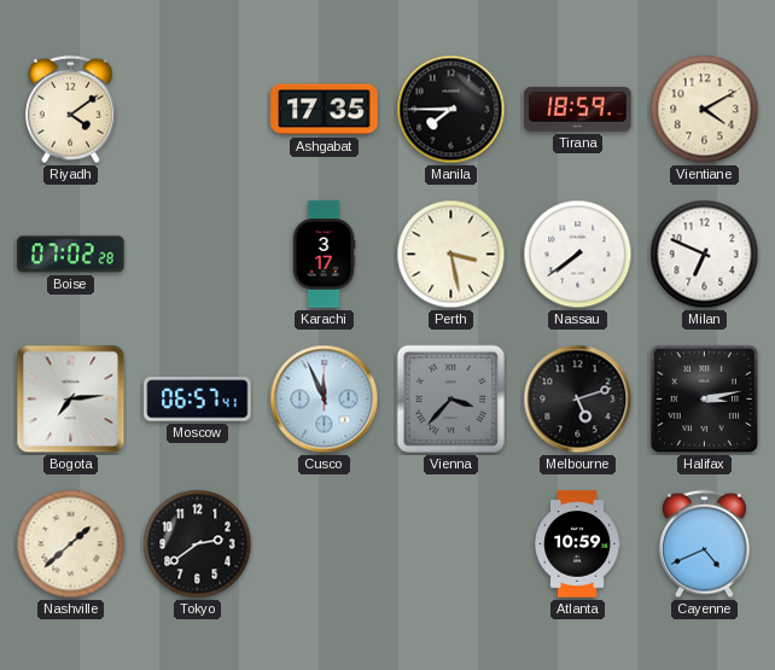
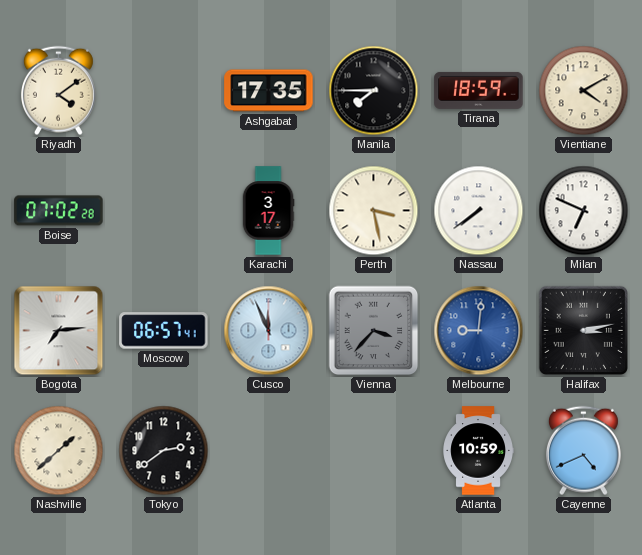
Melbourne: 5:12 -> 9:01
Melbourne dial: black -> blue
